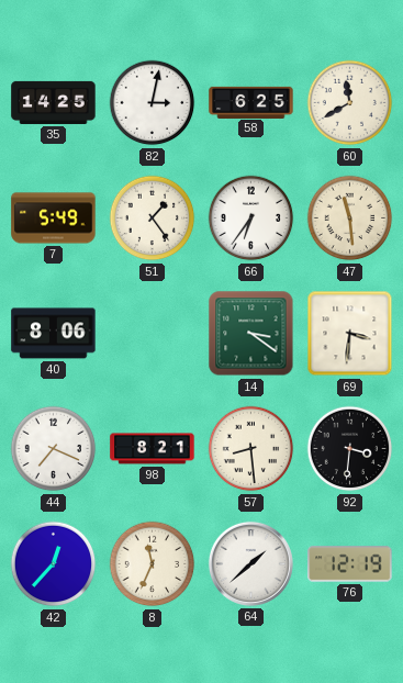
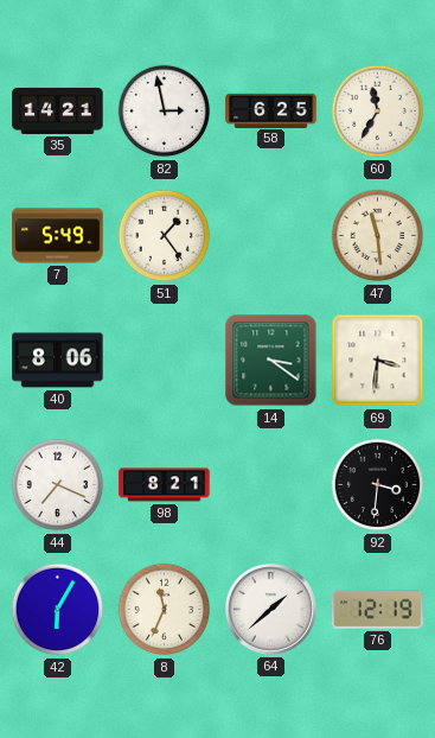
35: 14:25 -> 14:21
82: 3:02 -> 2:58
60: 11:40 -> 11:35
66: 6:36 -> none
57: 8:29 -> none
42: 12:37 -> 6:05
